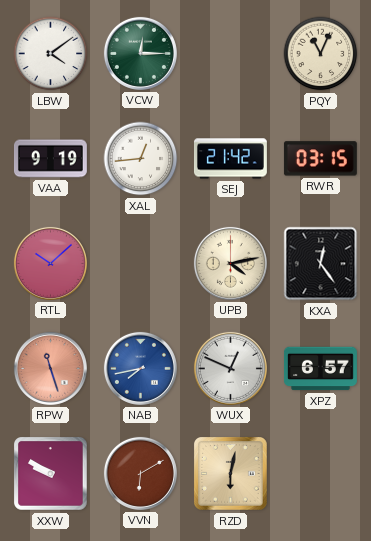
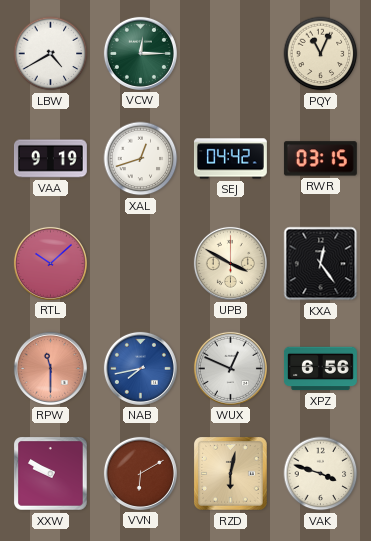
LBW: 4:09 -> 4:40
XAL: 12:44 -> 12:42
SEJ: 21:42 -> 04:42
UPB: 4:13 -> 3:50
RPW: 11:27 -> 11:30
XPZ: 6:57 -> 6:56
VAK: none -> 3:48
